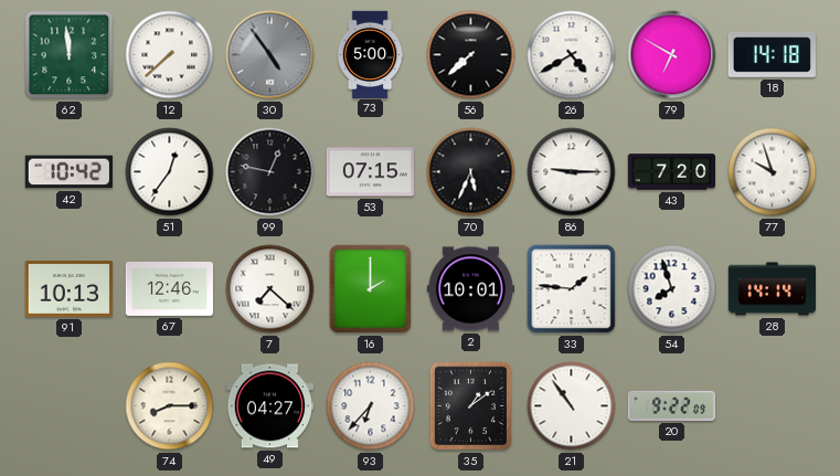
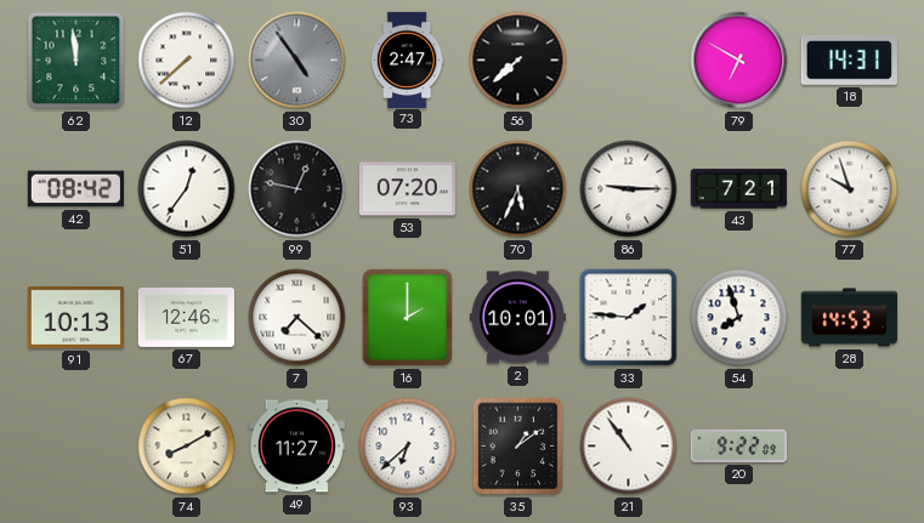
73: 5:00 -> 2:47
26: 4:40 -> none
18: 14:18 -> 14:31
42: 10:42 -> 08:42
53: 07:15 -> 07:20
43: 7:20 -> 7:21
28: 14:14 -> 14:53
74: 8:15 -> 8:10
49: 04:27 -> 11:27
93: 6:37 -> 6:38
